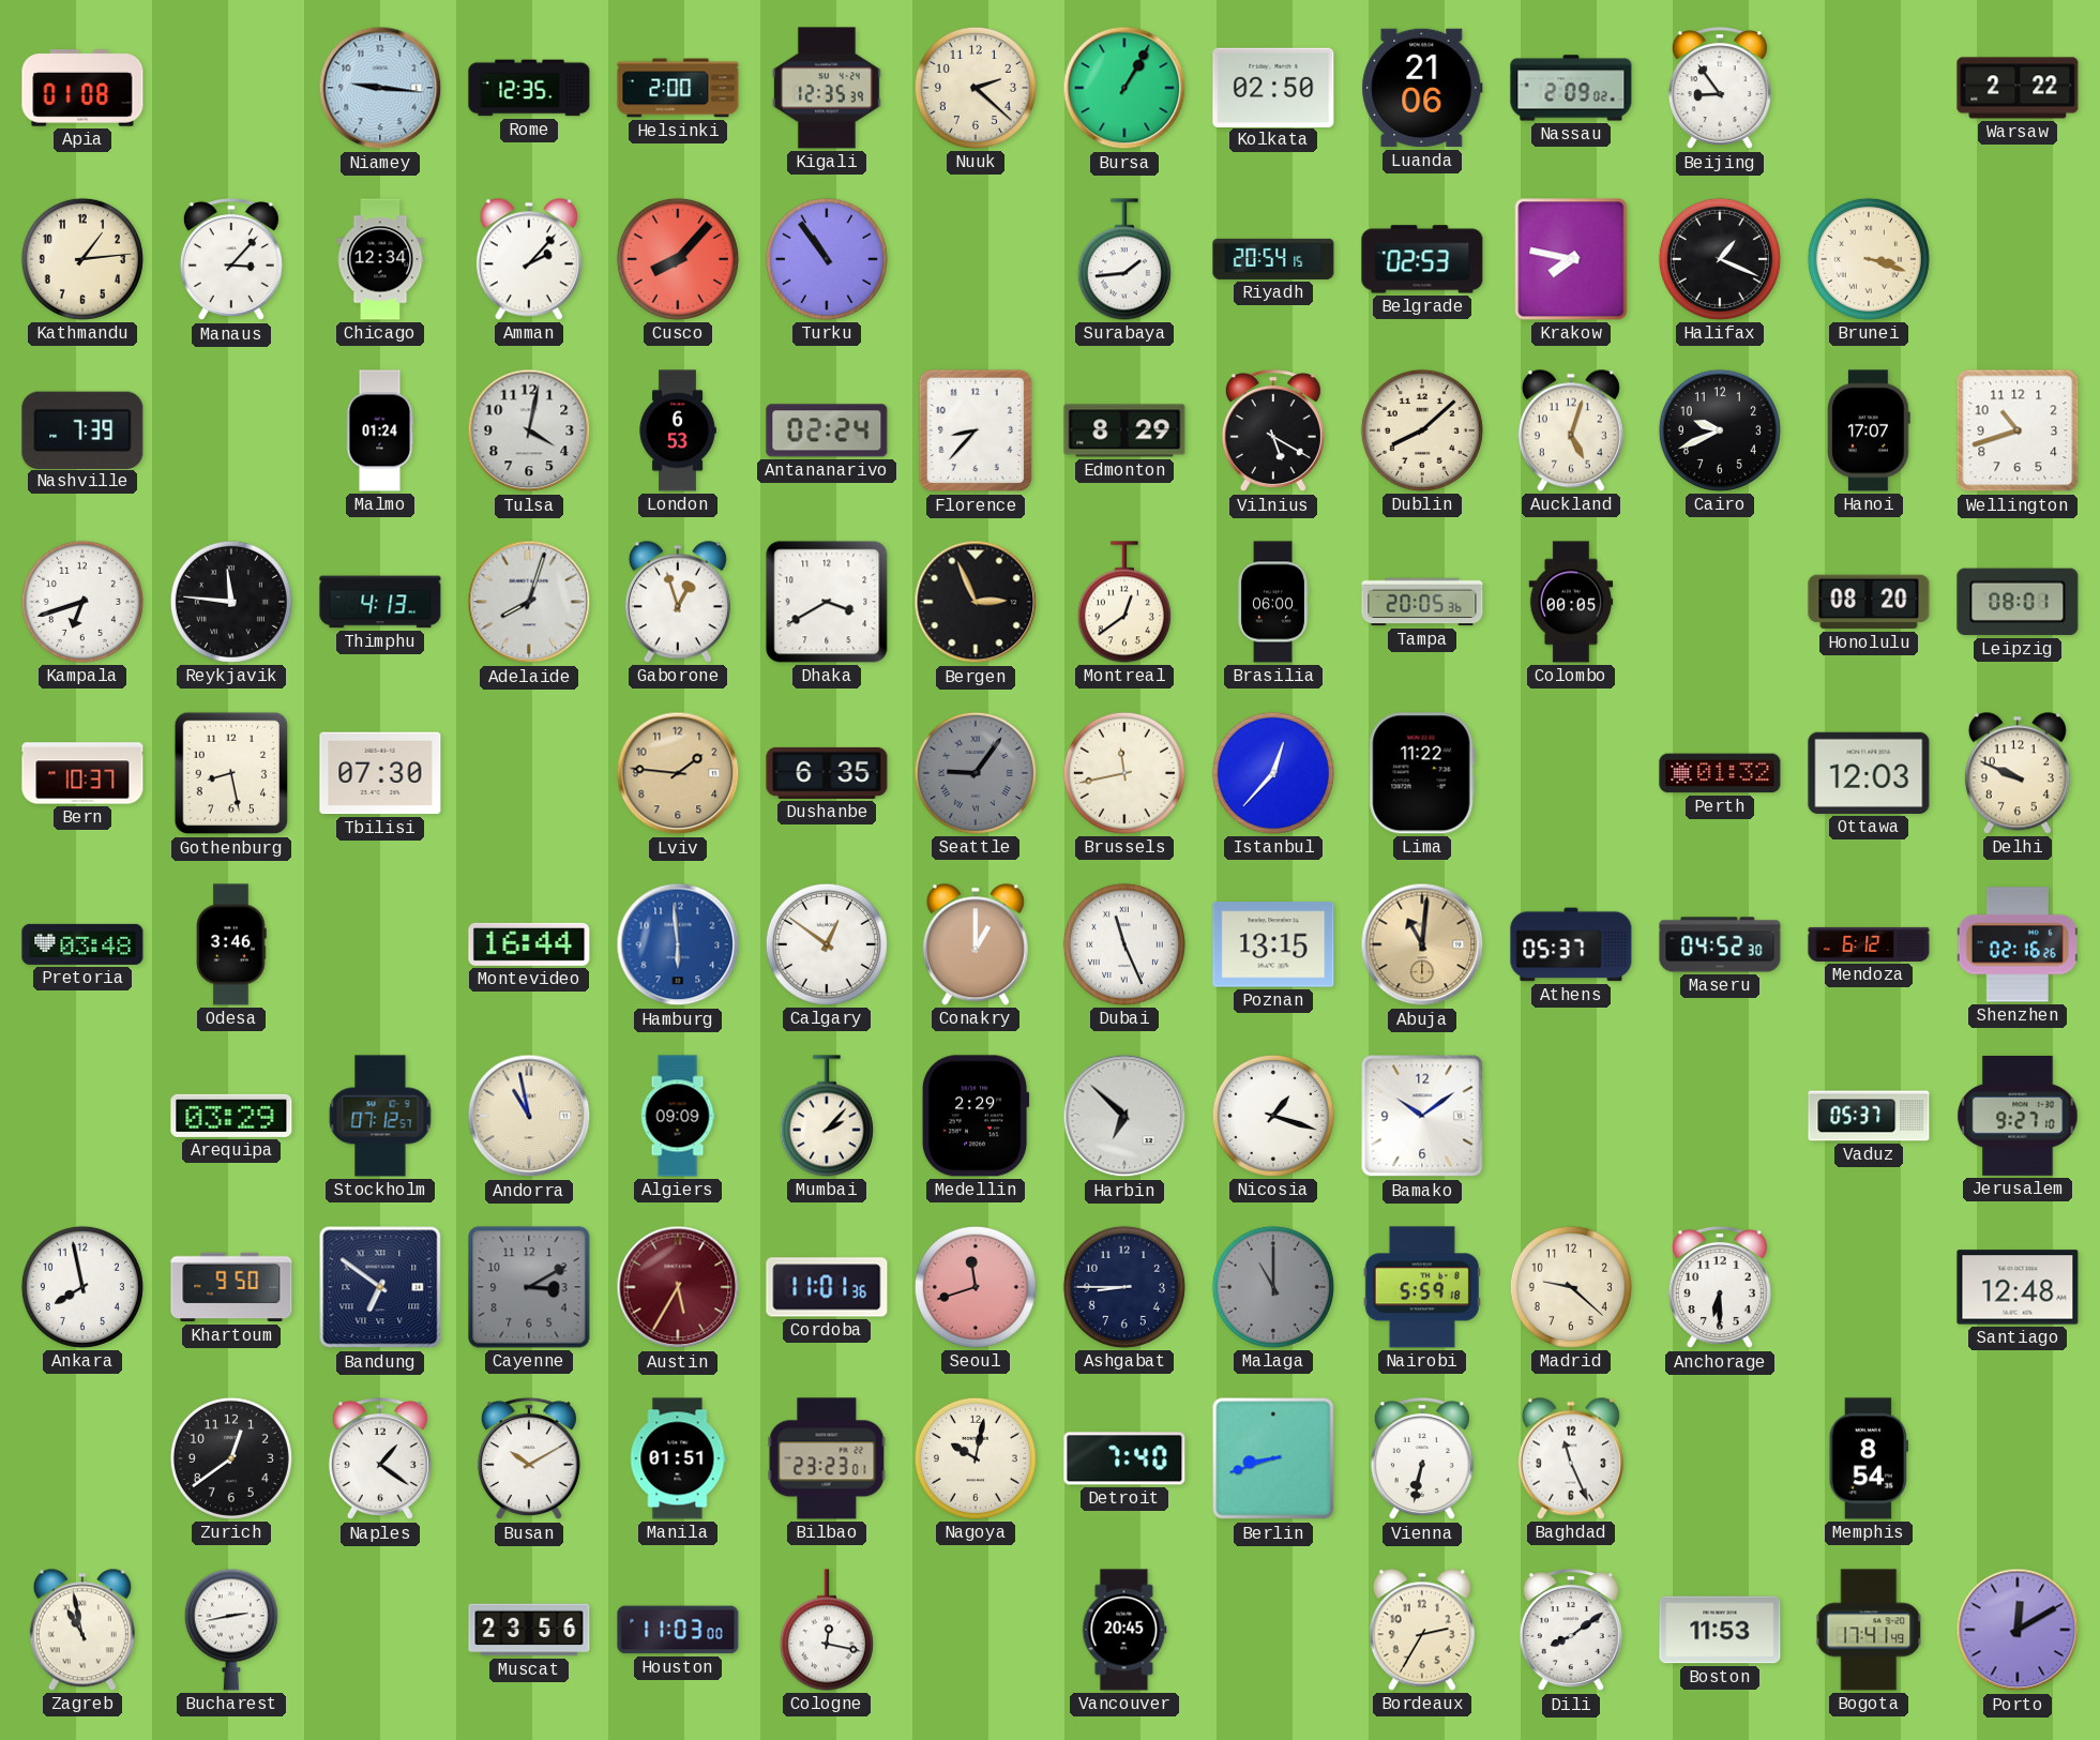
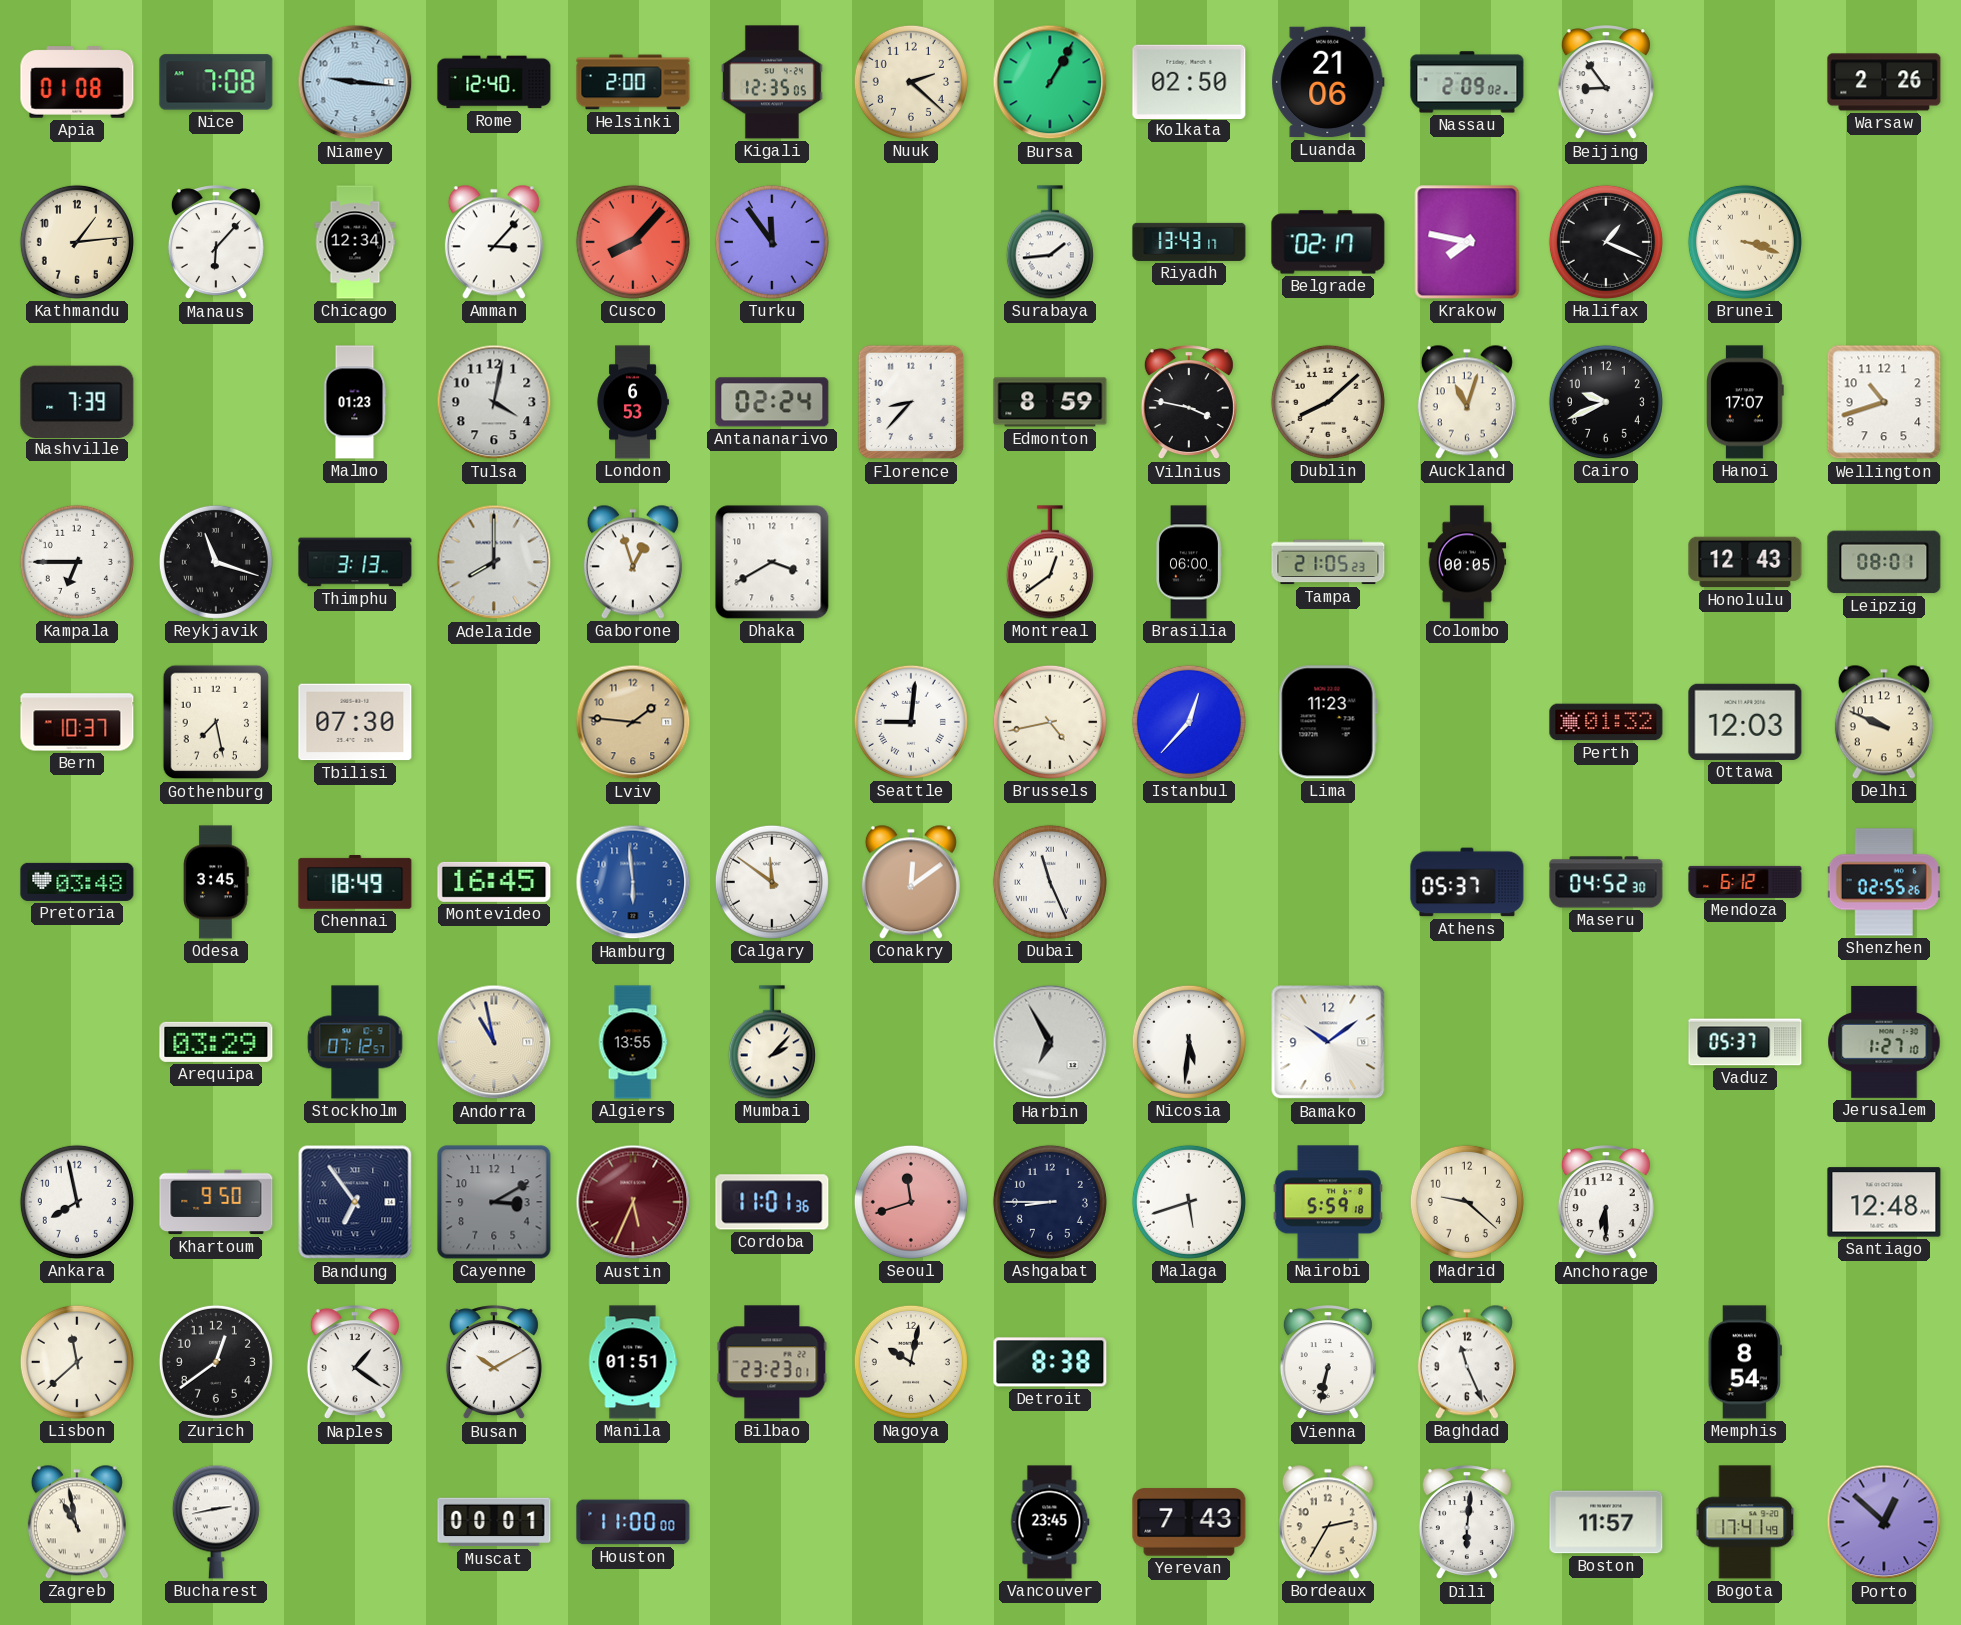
Nice: none -> 7:08
Rome: 12:35 -> 12:40
Kigali: 12:35:39 -> 12:35:05
Warsaw: 2:22 -> 2:26
Manaus: 3:07 -> 6:07
Amman: 2:07 -> 3:07
Turku: 10:54 -> 11:54
Riyadh: 20:54 -> 13:43
Belgrade: 02:53 -> 02:17
Malmo: 01:24 -> 01:23
Edmonton: 8:29 -> 8:59
Vilnius: 5:20 -> 3:47
Auckland: 5:03 -> 11:03
Kampala: 6:42 -> 6:45
Reykjavik: 11:46 -> 11:18
Thimphu: 4:13 -> 3:13
Adelaide: 8:03 -> 8:00
Bergen: 2:56 -> none
Tampa: 20:05 -> 21:05
Honolulu: 08:20 -> 12:43
Gothenburg: 8:28 -> 7:28
Dushanbe: 6:35 -> none
Seattle: 9:06 -> 9:01
Seattle dial: grey -> white
Brussels: 11:43 -> 4:43
Lima: 11:22 -> 11:23
Odesa: 3:46 -> 3:45
Chennai: none -> 18:49
Montevideo: 16:44 -> 16:45
Calgary: 12:51 -> 11:51
Conakry: 1:00 -> 12:09
Poznan: 13:15 -> none
Abuja: 11:01 -> none
Shenzhen: 02:16 -> 02:55
Algiers: 09:09 -> 13:55
Medellin: 2:29 -> none
Harbin: 6:52 -> 6:55
Nicosia: 1:18 -> 5:31
Jerusalem: 9:27 -> 1:27
Bandung: 6:51 -> 6:54
Austin: 5:35 -> 5:34
Malaga: 11:00 -> 5:42
Malaga dial: grey -> white
Lisbon: none -> 11:38
Detroit: 7:40 -> 8:38
Berlin: 8:42 -> none
Muscat: 23:56 -> 00:01
Houston: 11:03 -> 11:00
Cologne: 12:17 -> none
Vancouver: 20:45 -> 23:45
Yerevan: none -> 7:43
Dili: 8:09 -> 6:01
Boston: 11:53 -> 11:57
Porto: 12:10 -> 12:52
